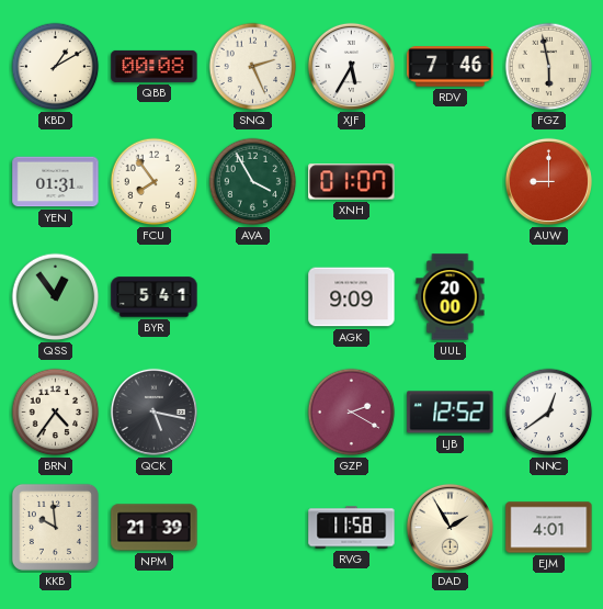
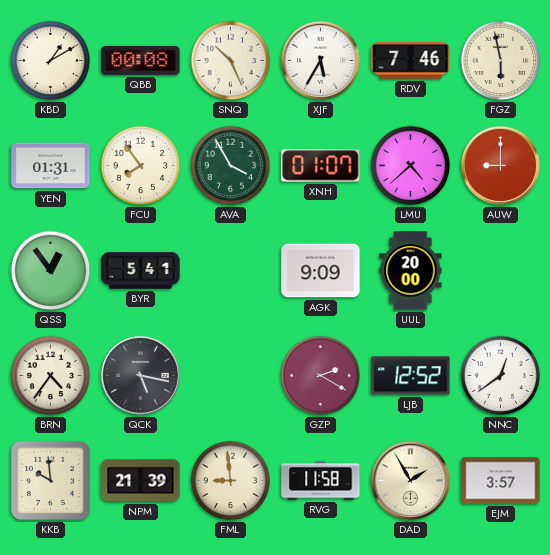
SNQ: 2:26 -> 10:26
LMU: none -> 4:38
FML: none -> 8:59
EJM: 4:01 -> 3:57
